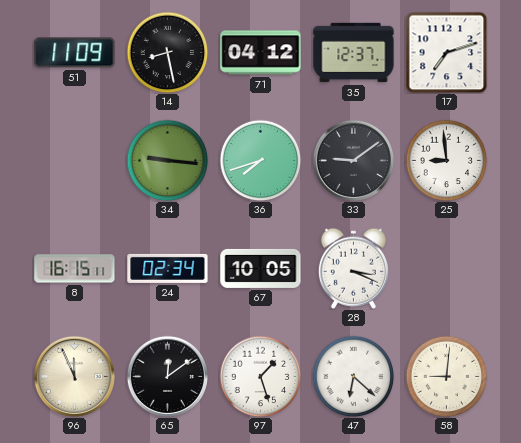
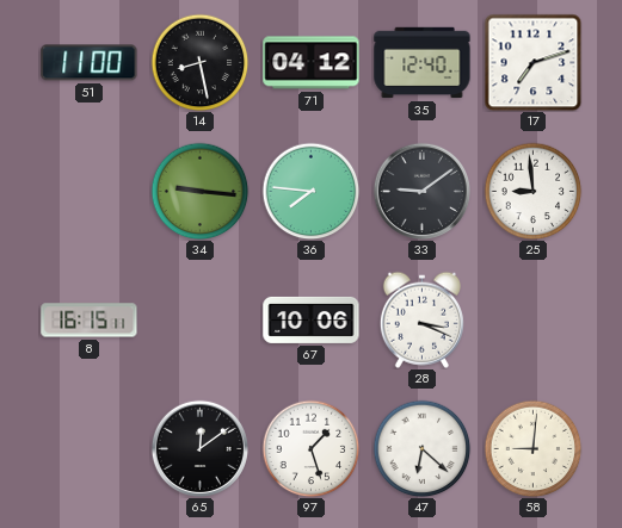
51: 11:09 -> 11:00
35: 12:37 -> 12:40
36: 7:42 -> 7:46
24: 02:34 -> none
67: 10:05 -> 10:06
96: 11:56 -> none
